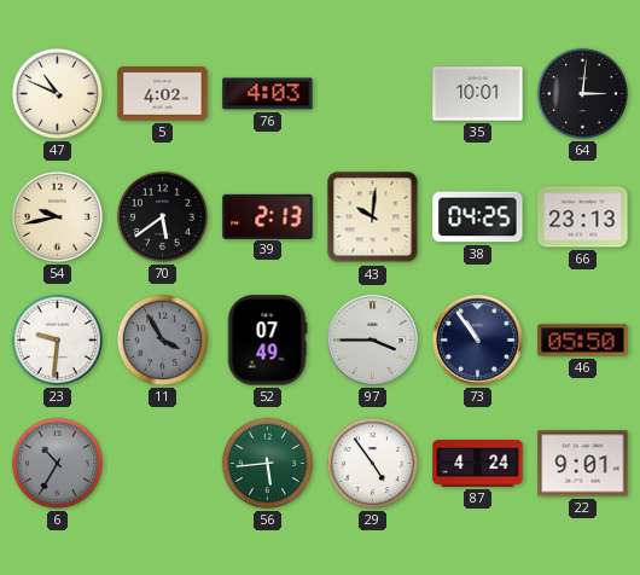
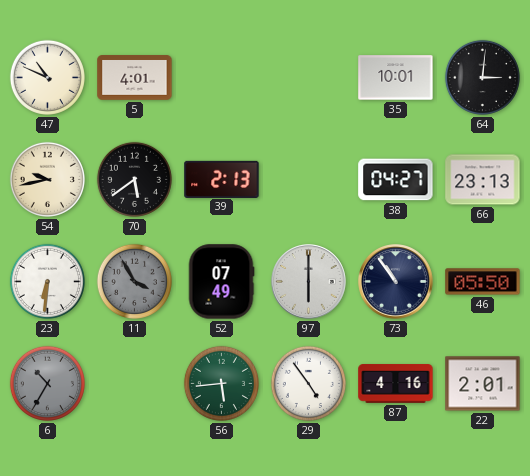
5: 4:02 -> 4:01
76: 4:03 -> none
43: 10:01 -> none
38: 04:25 -> 04:27
23: 9:31 -> 6:31
97: 3:45 -> 6:00
87: 4:24 -> 4:16
22: 9:01 -> 2:01
